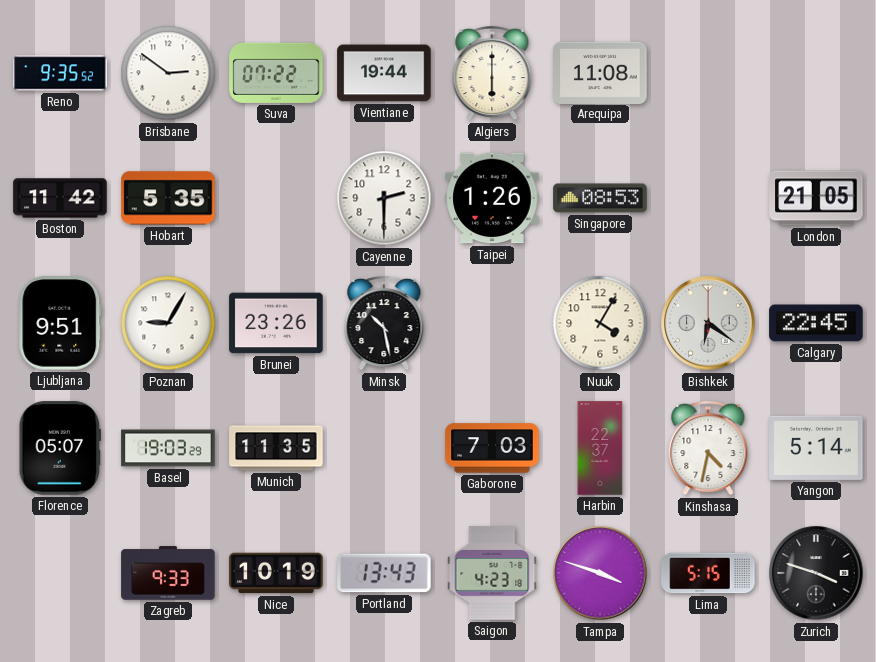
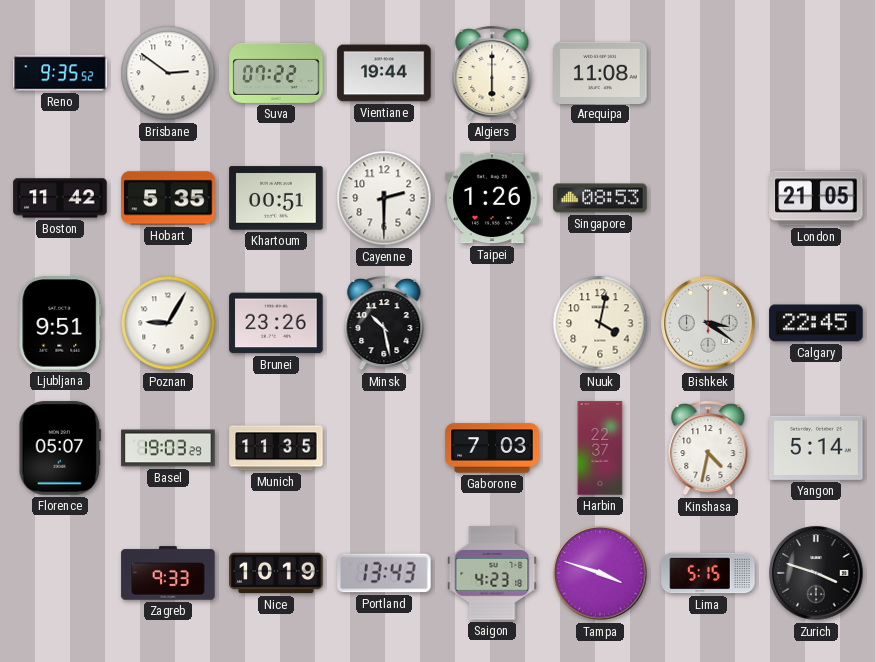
Khartoum: none -> 00:51
Nuuk: 4:05 -> 4:02
Bishkek: 6:21 -> 3:21
